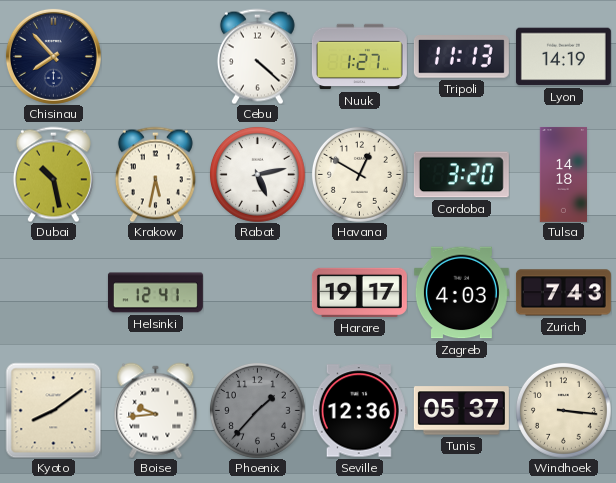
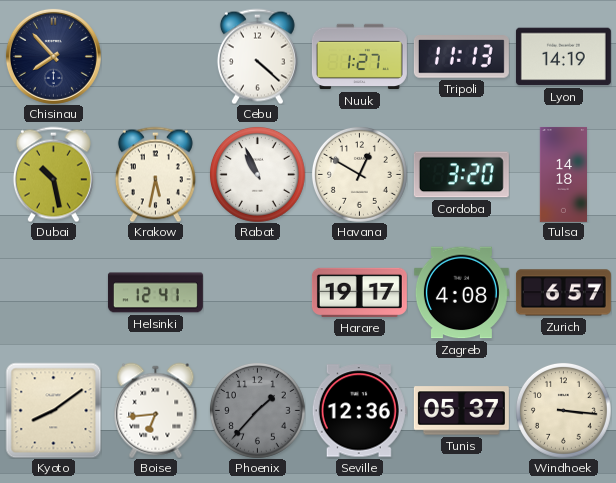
Rabat: 5:13 -> 10:56
Zagreb: 4:03 -> 4:08
Zurich: 7:43 -> 6:57
Boise: 9:44 -> 6:44
